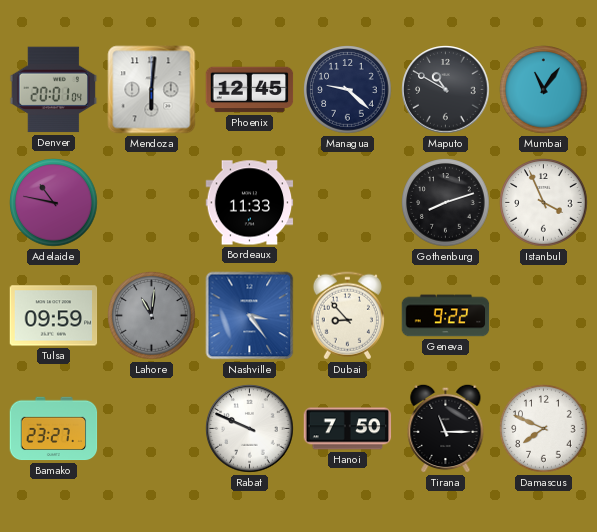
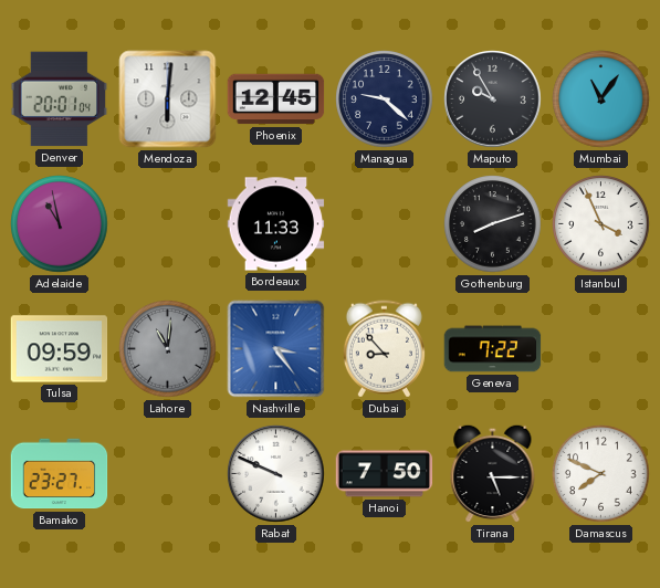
Maputo: 10:50 -> 9:55
Adelaide: 10:47 -> 10:58
Geneva: 9:22 -> 7:22
Tirana: 11:15 -> 5:15
